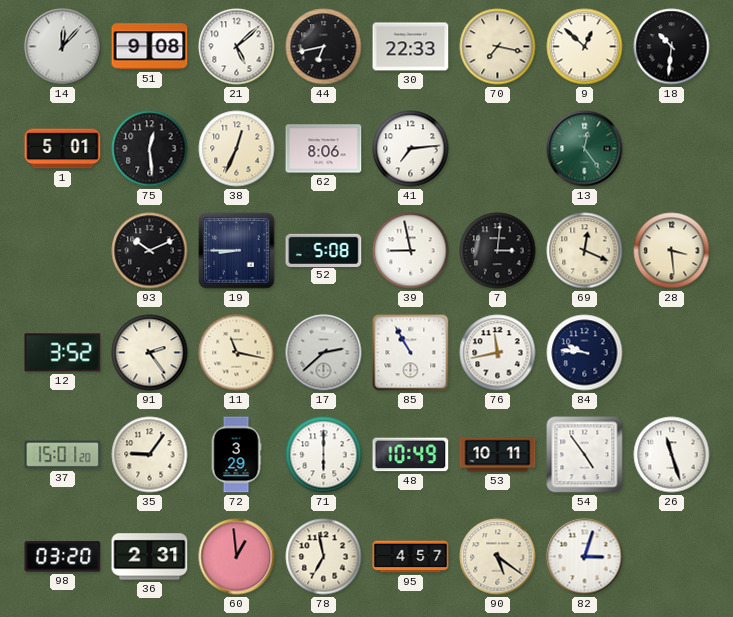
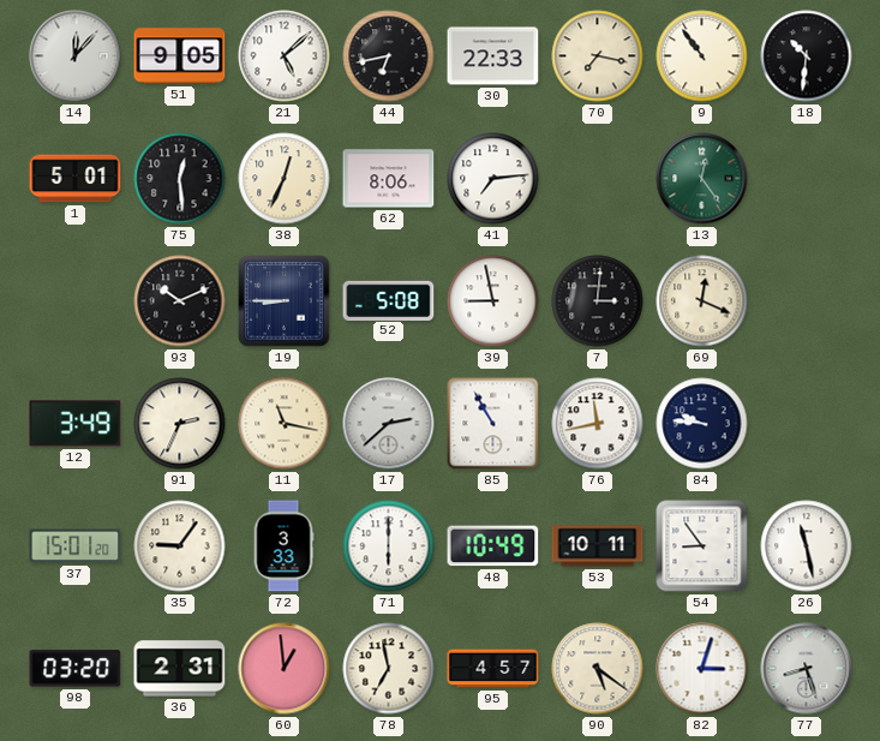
51: 9:08 -> 9:05
9: 12:52 -> 10:54
28: 3:29 -> none
12: 3:52 -> 3:49
91: 2:24 -> 2:34
72: 3:29 -> 3:33
54: 4:54 -> 8:54
26: 11:27 -> 11:28
77: none -> 8:27
